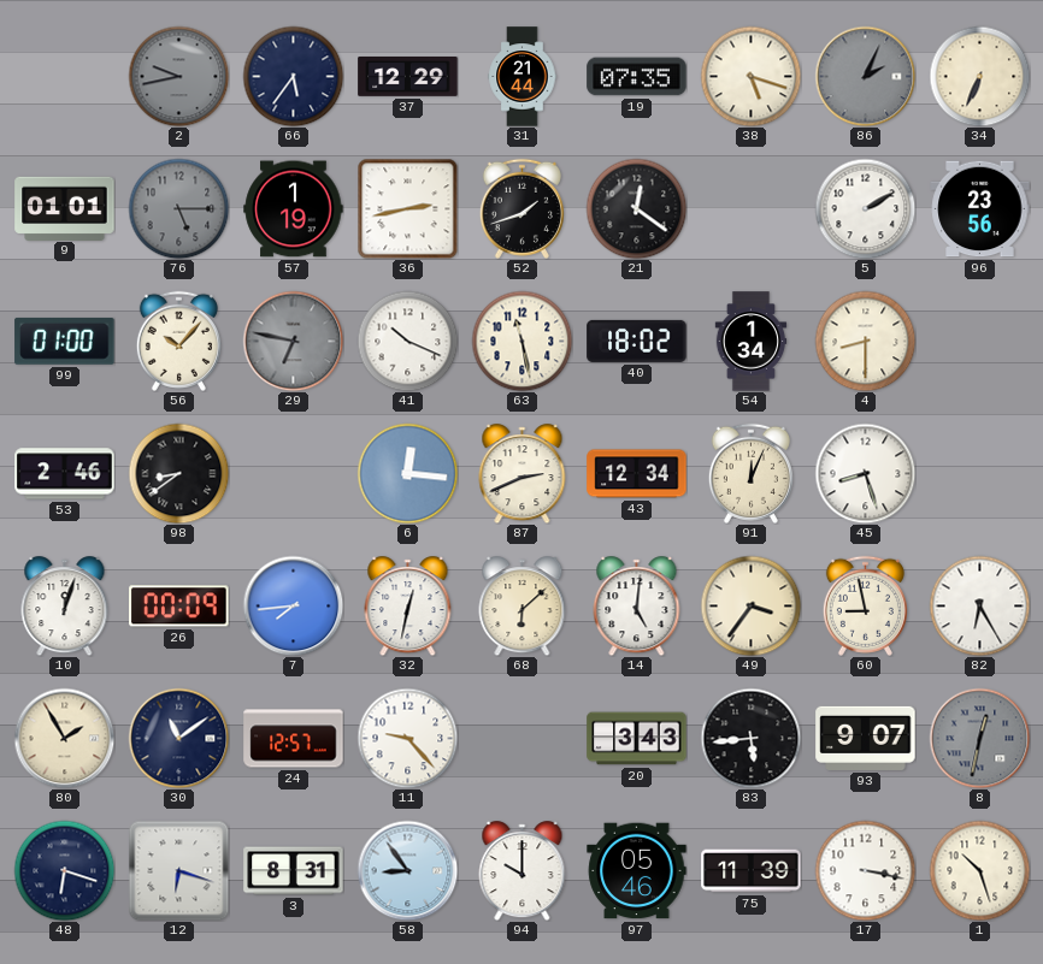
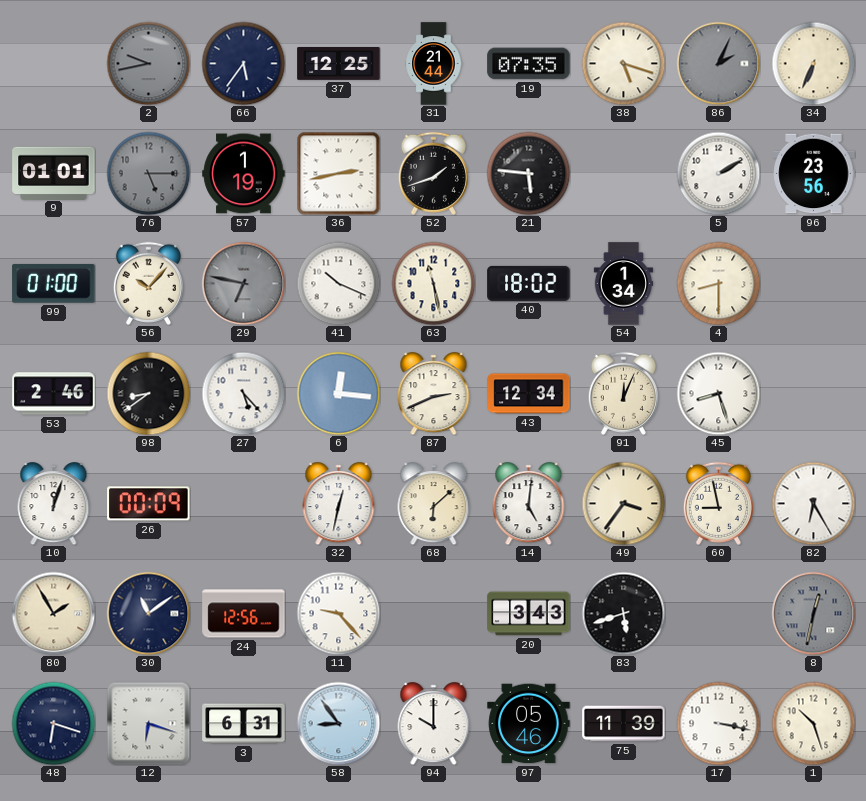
37: 12:29 -> 12:25
21: 12:21 -> 5:46
27: none -> 5:23
7: 7:44 -> none
24: 12:57 -> 12:56
83: 5:44 -> 5:42
93: 9:07 -> none
3: 8:31 -> 6:31
